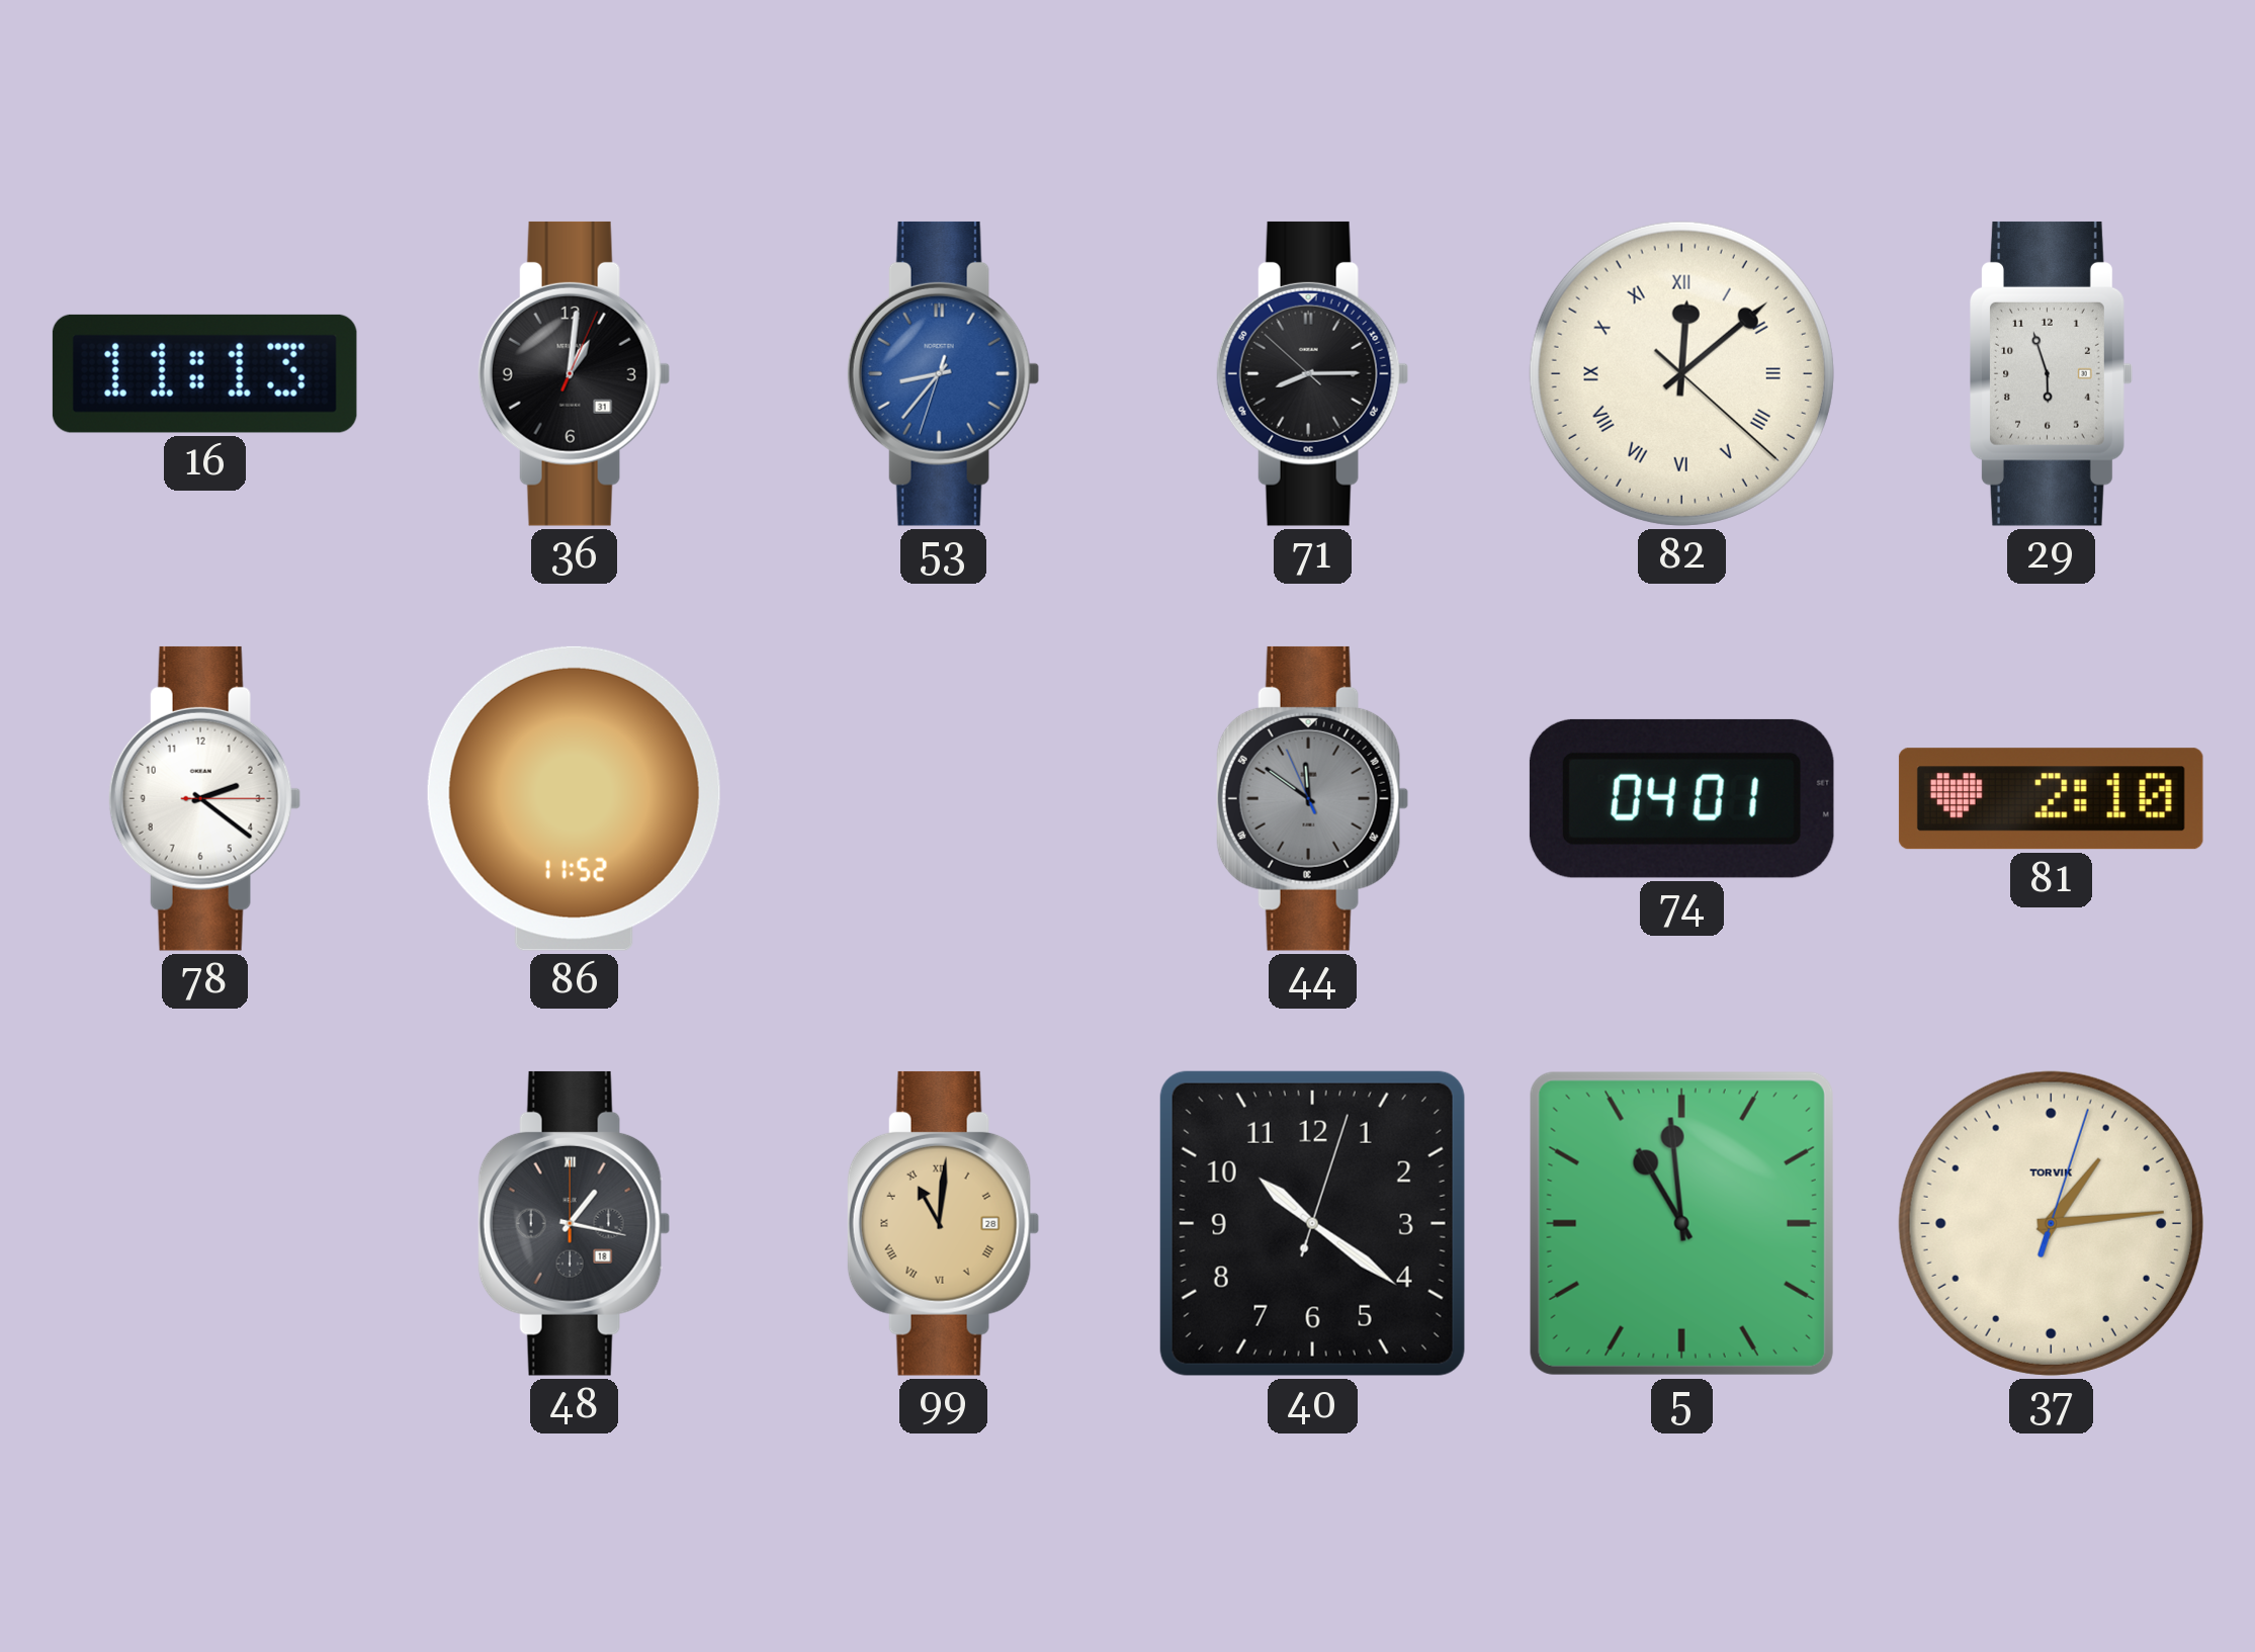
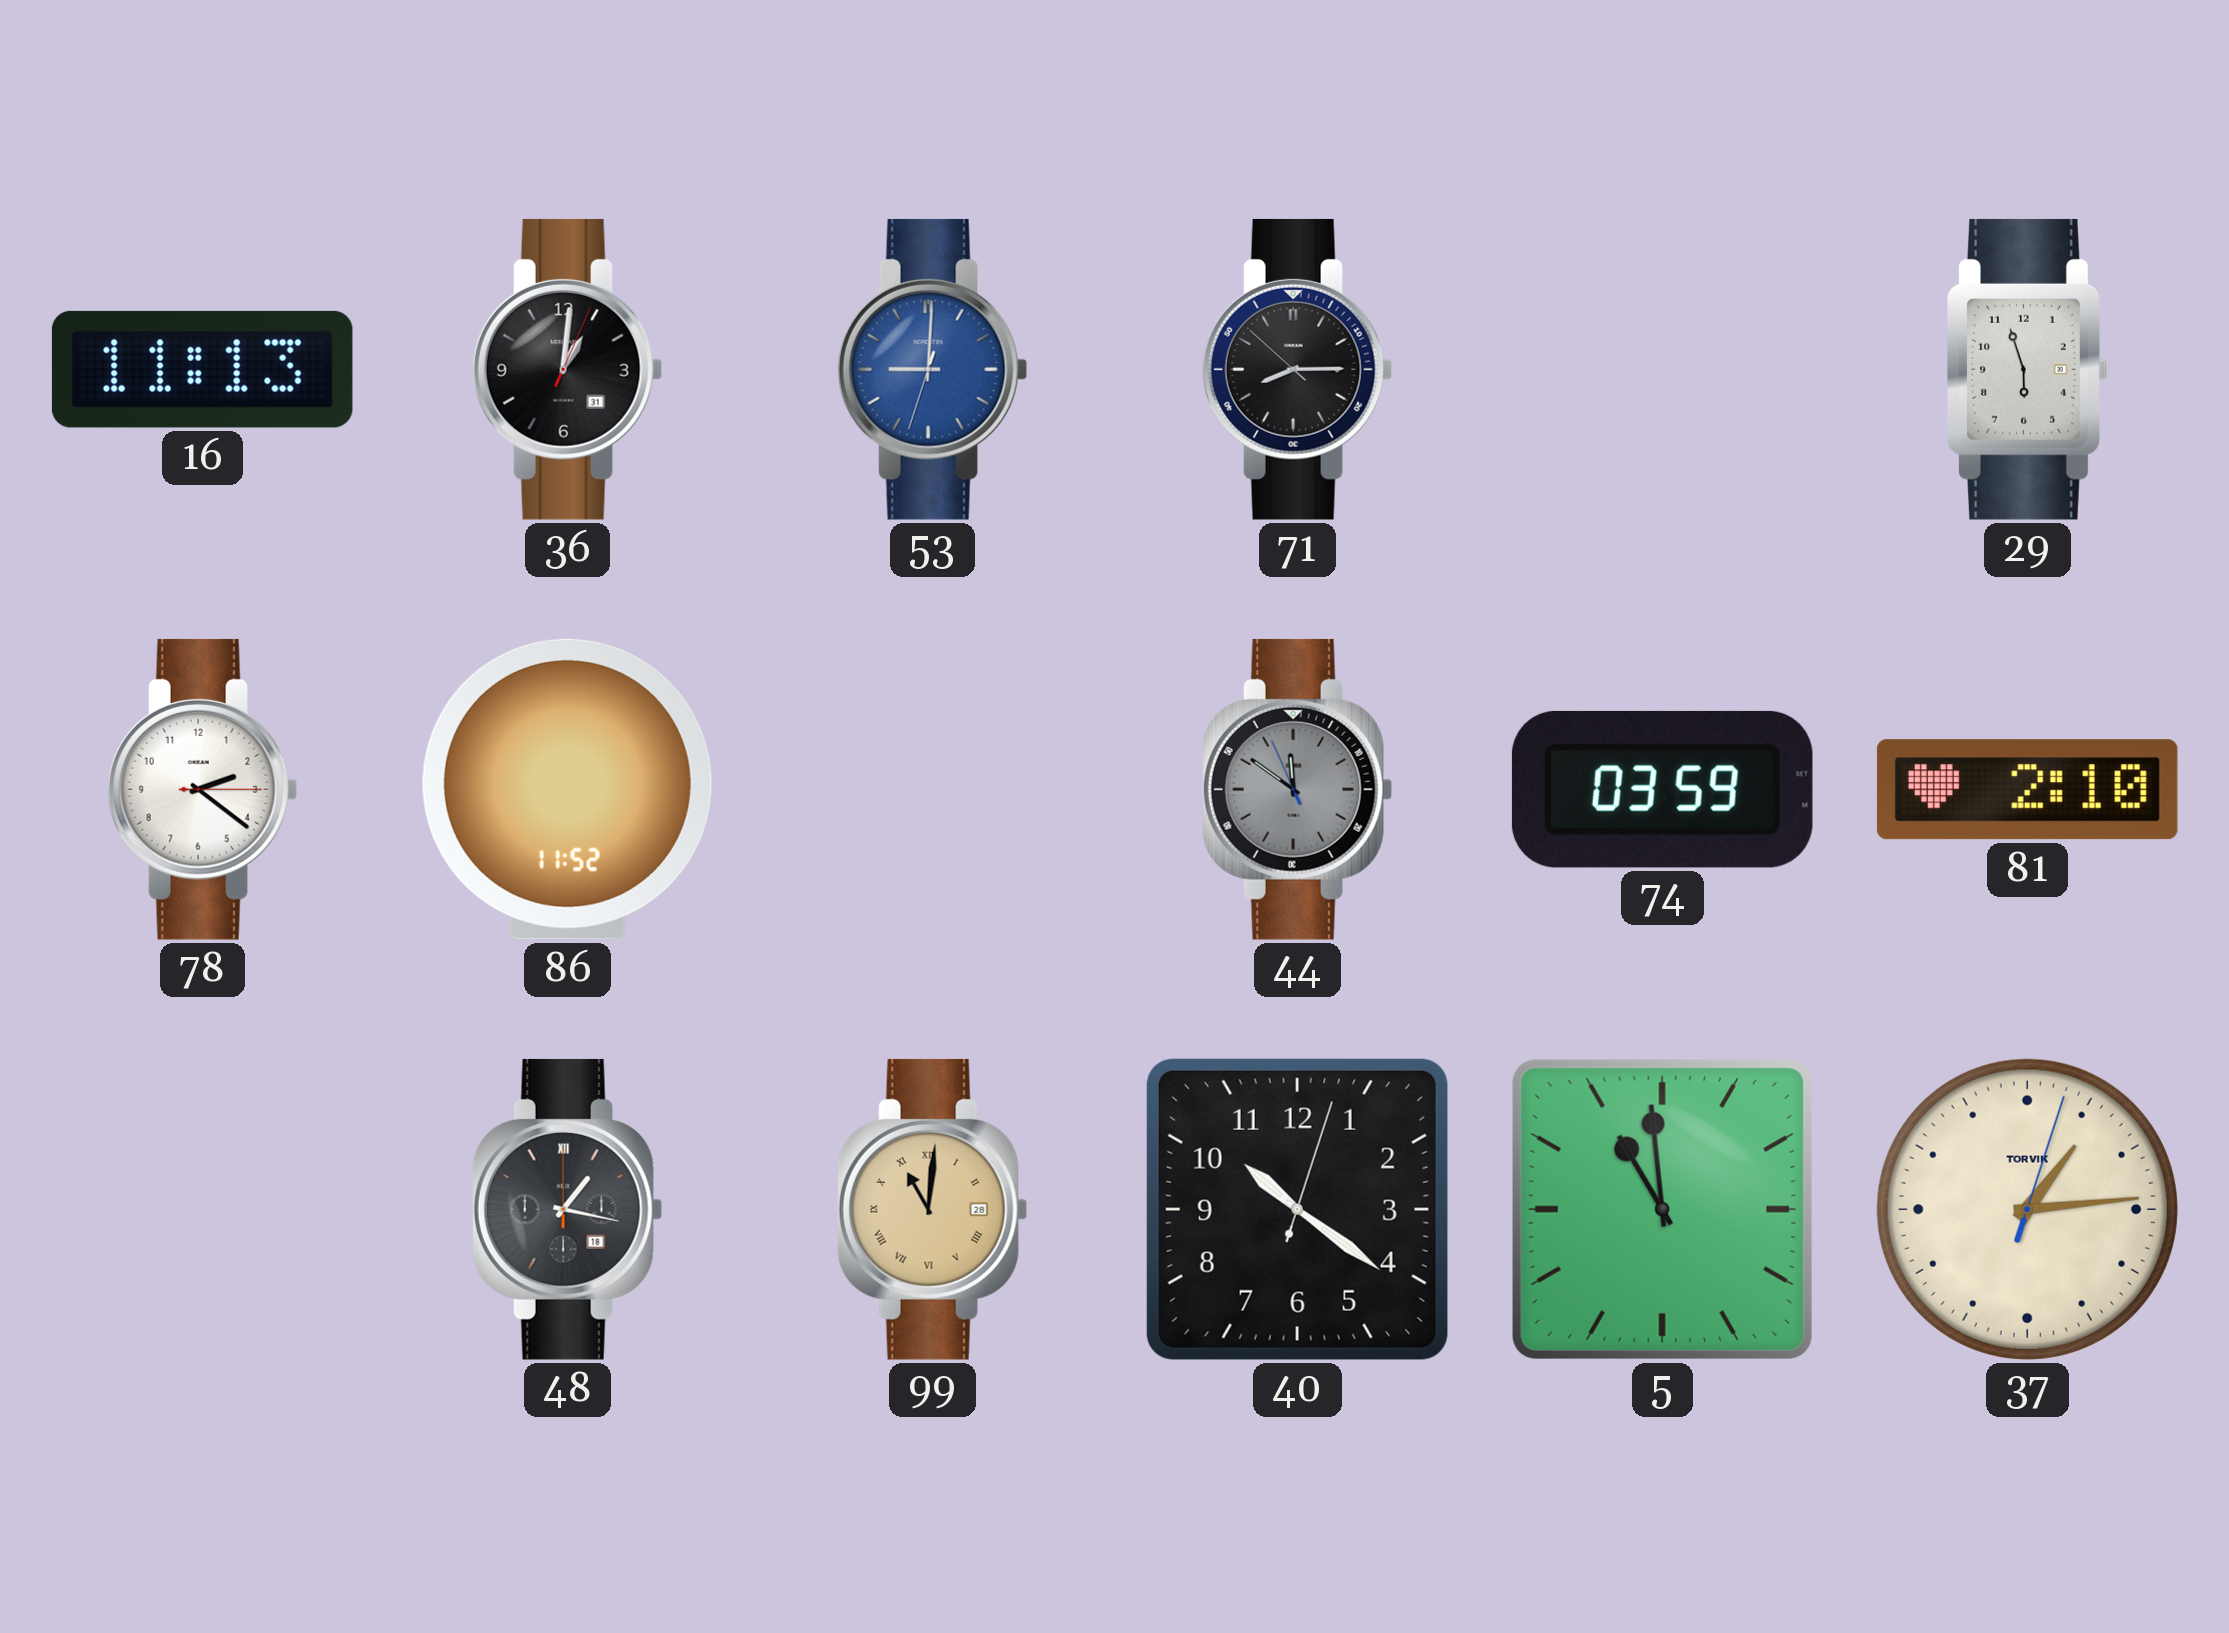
53: 8:36 -> 9:00
82: 12:08 -> none
74: 04:01 -> 03:59
